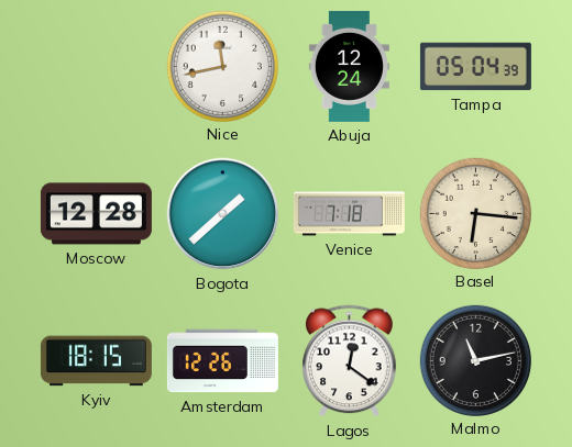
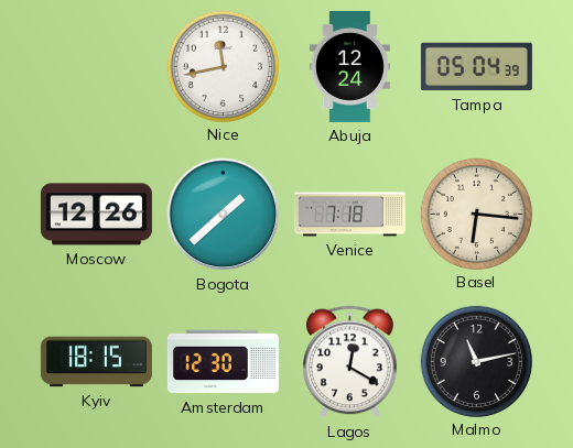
Moscow: 12:28 -> 12:26
Amsterdam: 12:26 -> 12:30
Lagos: 12:21 -> 12:20
